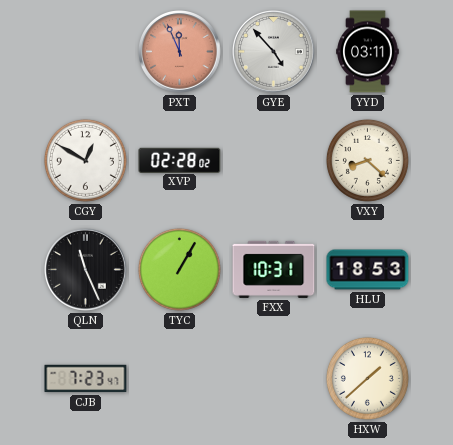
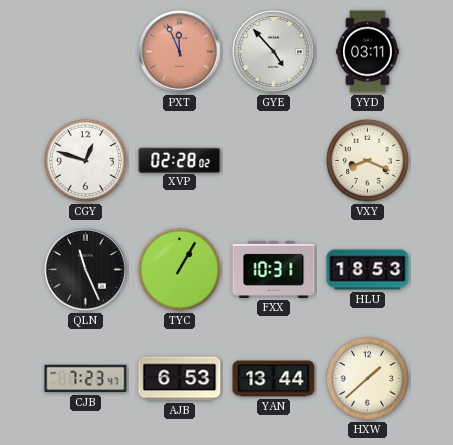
CGY: 12:50 -> 12:48
VXY: 8:22 -> 8:19
AJB: none -> 6:53
YAN: none -> 13:44
